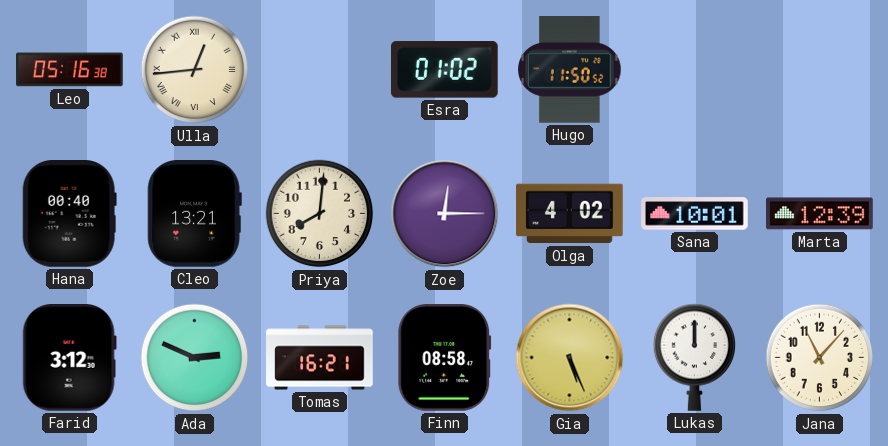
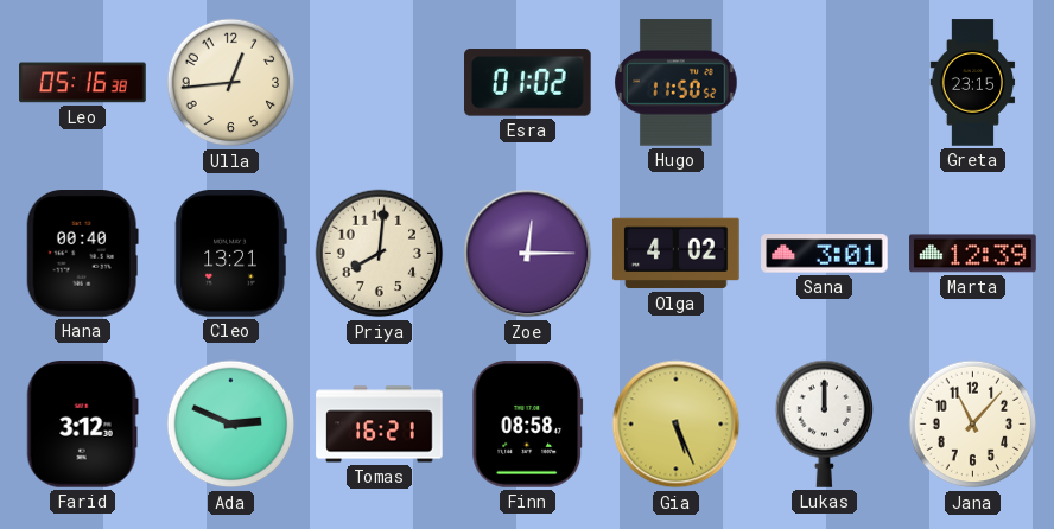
Ulla numerals: Roman -> Arabic
Greta: none -> 23:15
Sana: 10:01 -> 3:01
